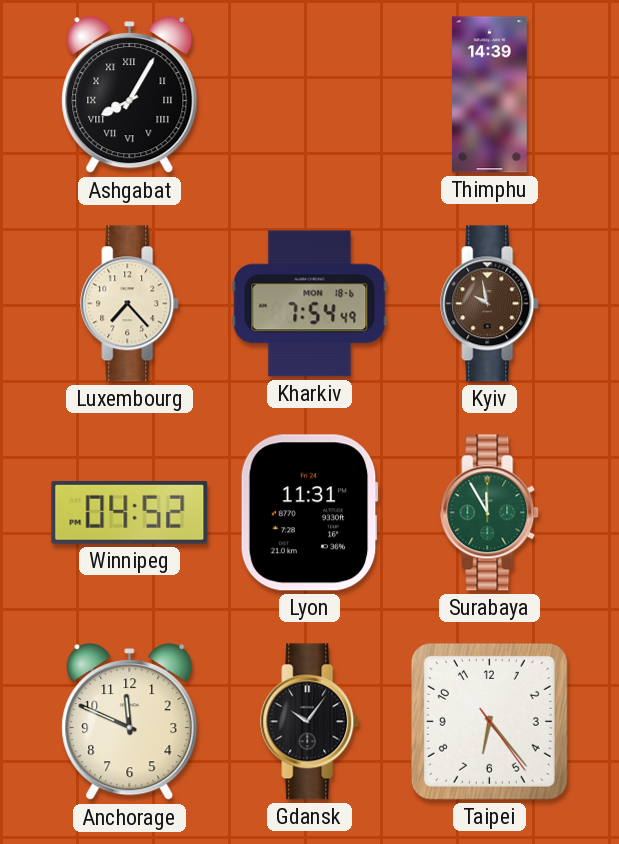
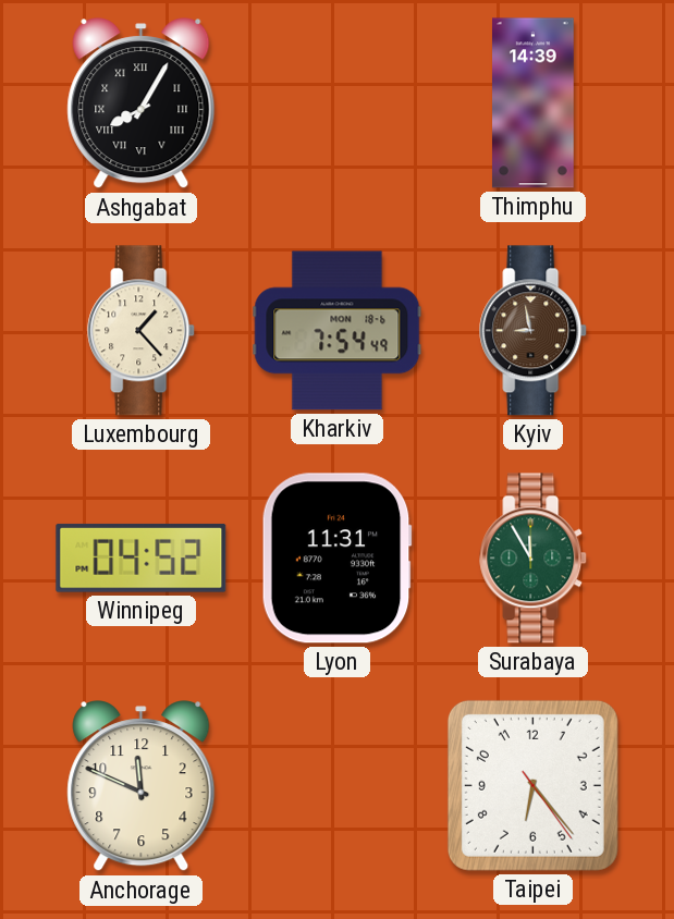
Luxembourg: 7:23 -> 1:23
Kyiv: 9:58 -> 8:58
Gdansk: 10:06 -> none
